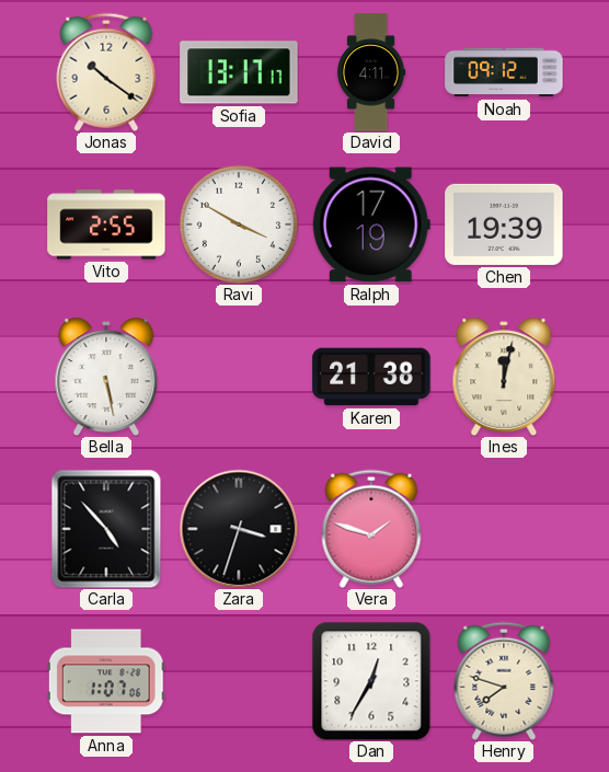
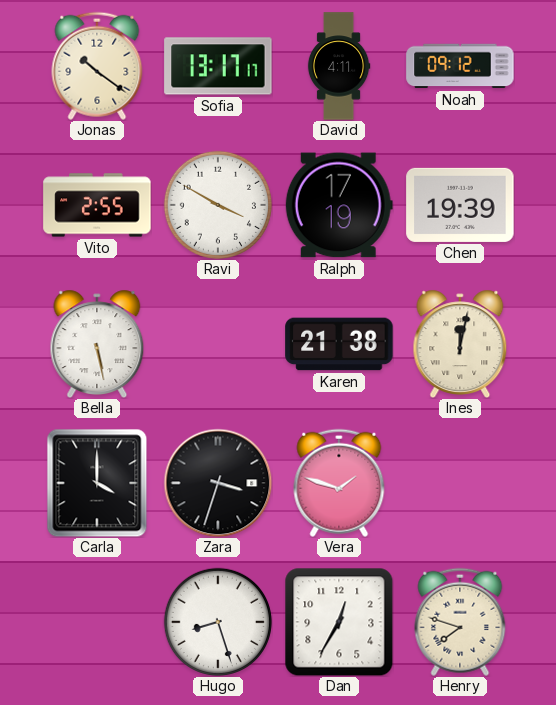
Carla: 4:53 -> 4:00
Anna: 1:07 -> none
Hugo: none -> 8:27
